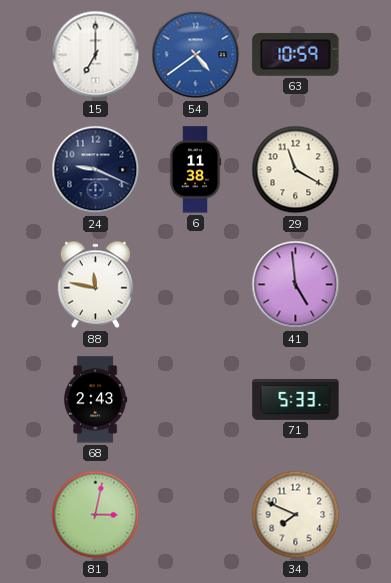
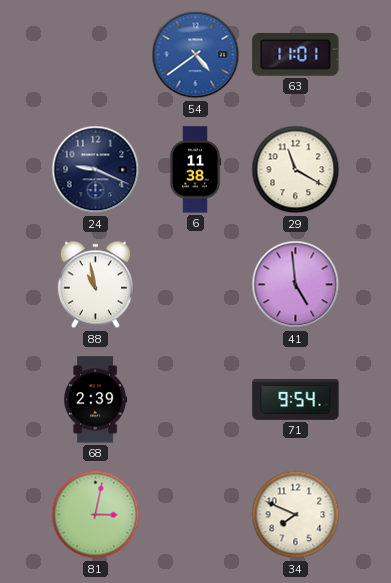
15: 7:00 -> none
63: 10:59 -> 11:01
88: 11:47 -> 10:58
68: 2:43 -> 2:39
71: 5:33 -> 9:54
